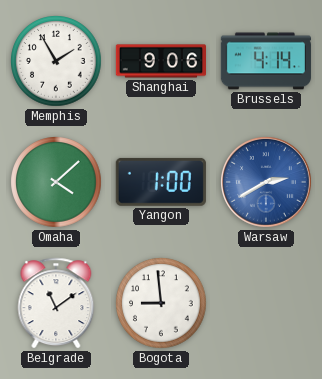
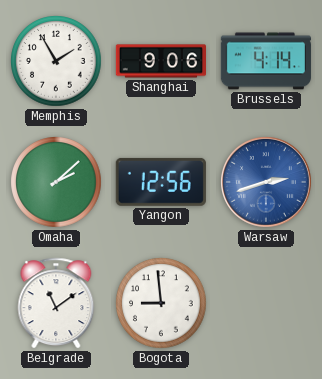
Omaha: 4:08 -> 2:08
Yangon: 1:00 -> 12:56
Warsaw: 2:40 -> 2:42
